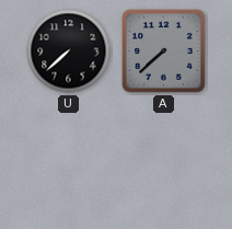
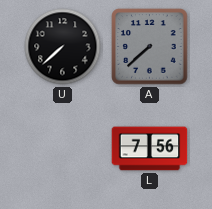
L: none -> 7:56
